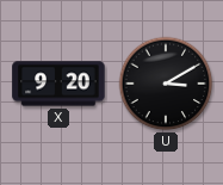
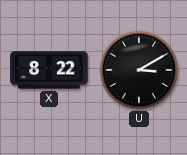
X: 9:20 -> 8:22
